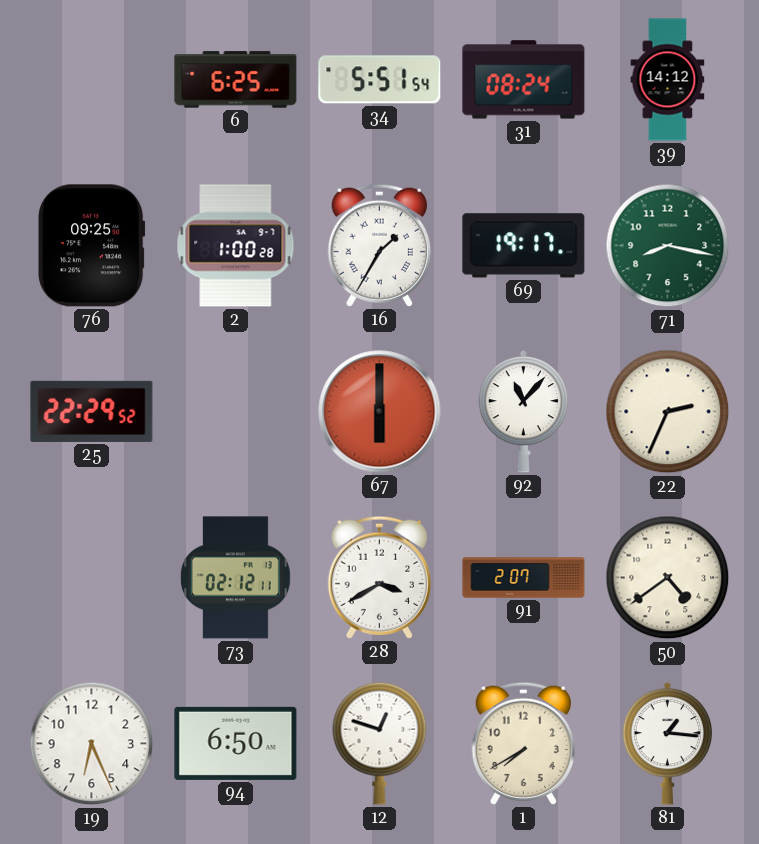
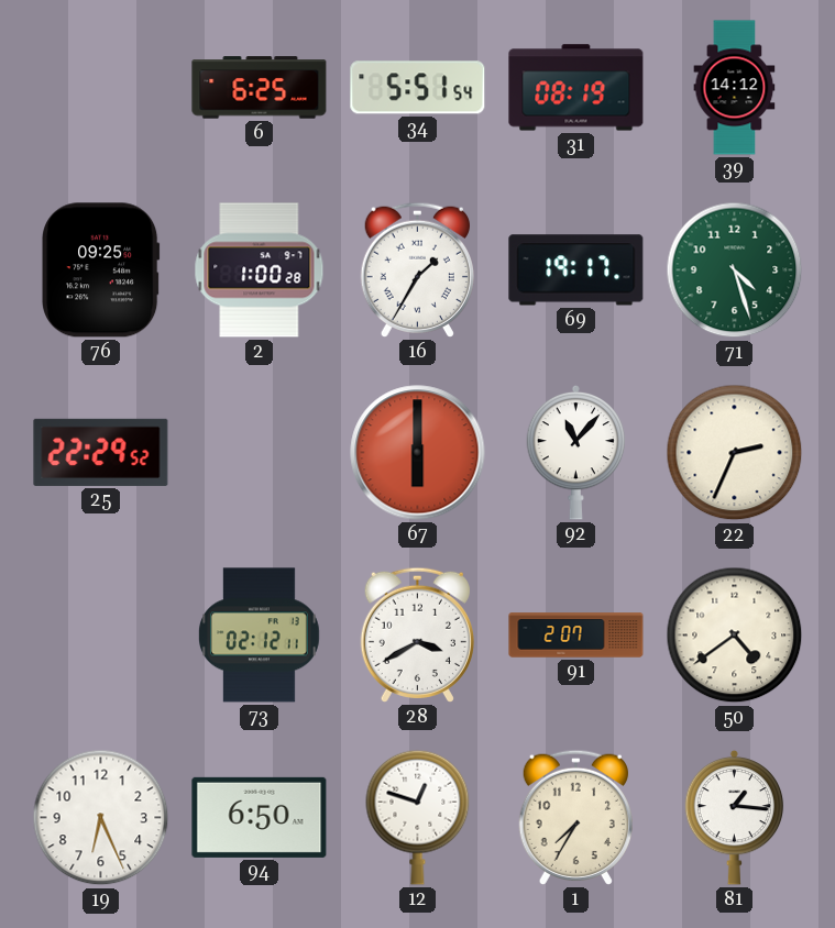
31: 08:24 -> 08:19
71: 8:17 -> 4:27
1: 7:40 -> 7:35
